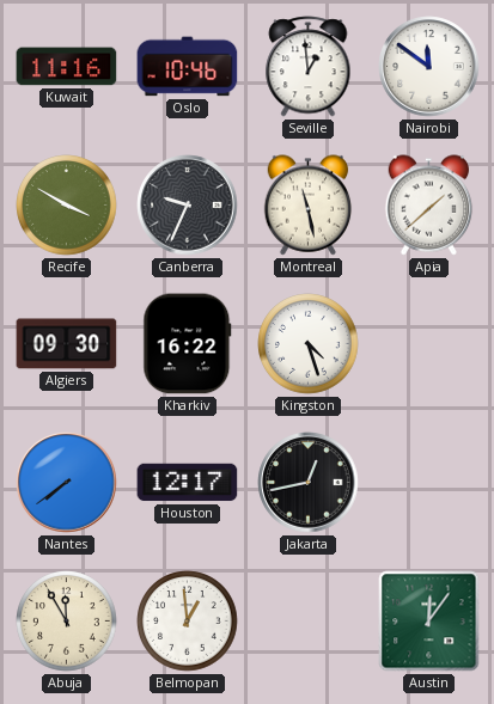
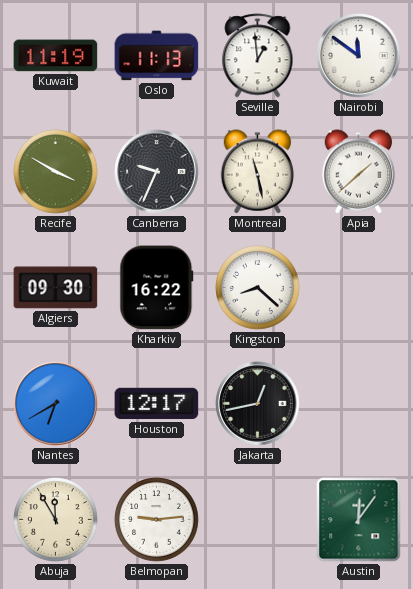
Kuwait: 11:16 -> 11:19
Oslo: 10:46 -> 11:13
Kingston: 4:27 -> 8:22
Nantes: 7:39 -> 6:40
Belmopan: 12:59 -> 9:14
